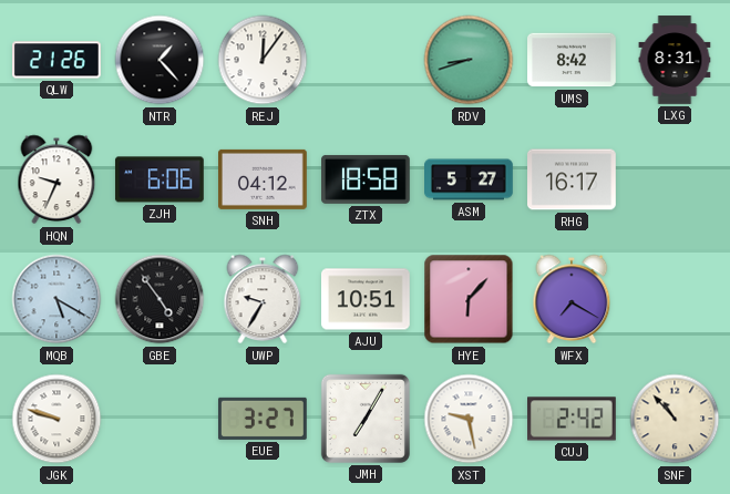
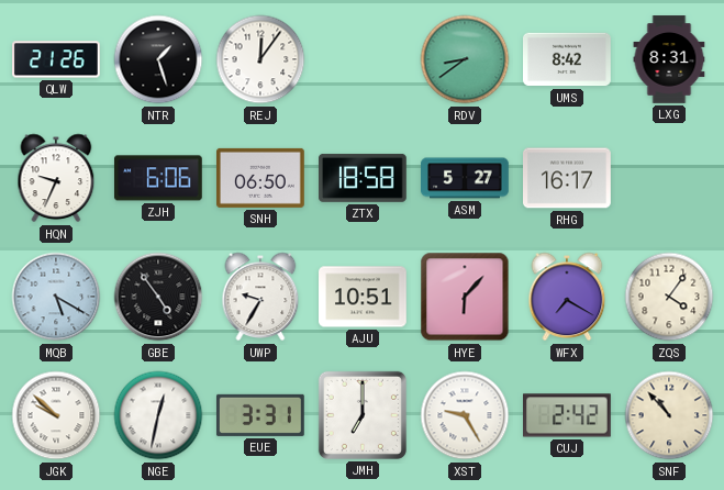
NTR: 1:23 -> 1:27
RDV: 8:42 -> 8:39
SNH: 04:12 -> 06:50
ZQS: none -> 4:06
JGK: 9:48 -> 9:52
NGE: none -> 12:32
EUE: 3:27 -> 3:31
JMH: 7:05 -> 7:00
XST: 9:28 -> 9:25
